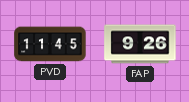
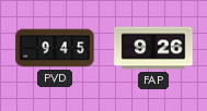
PVD: 11:45 -> 9:45
